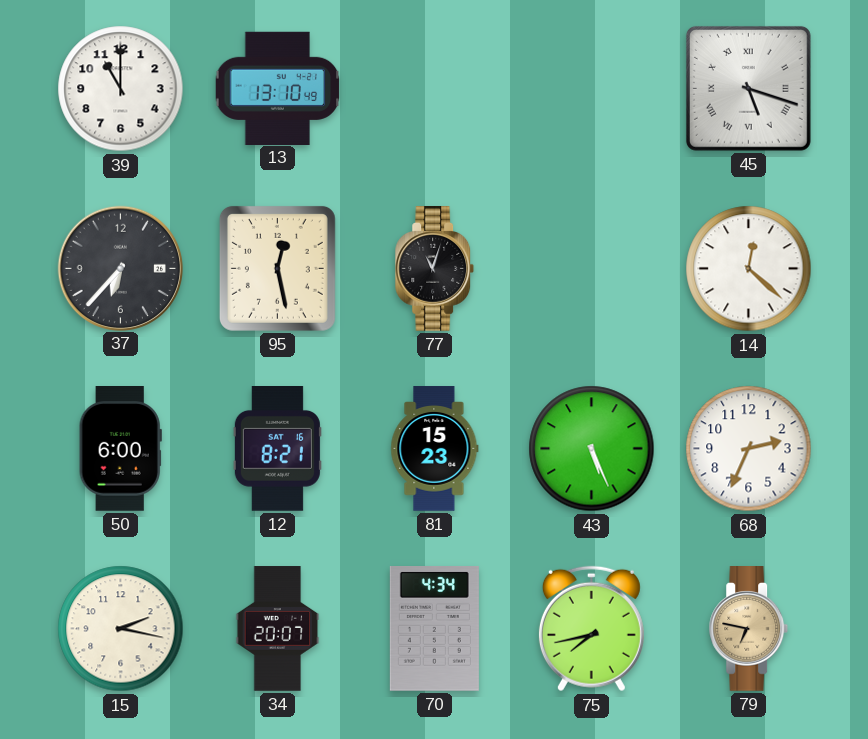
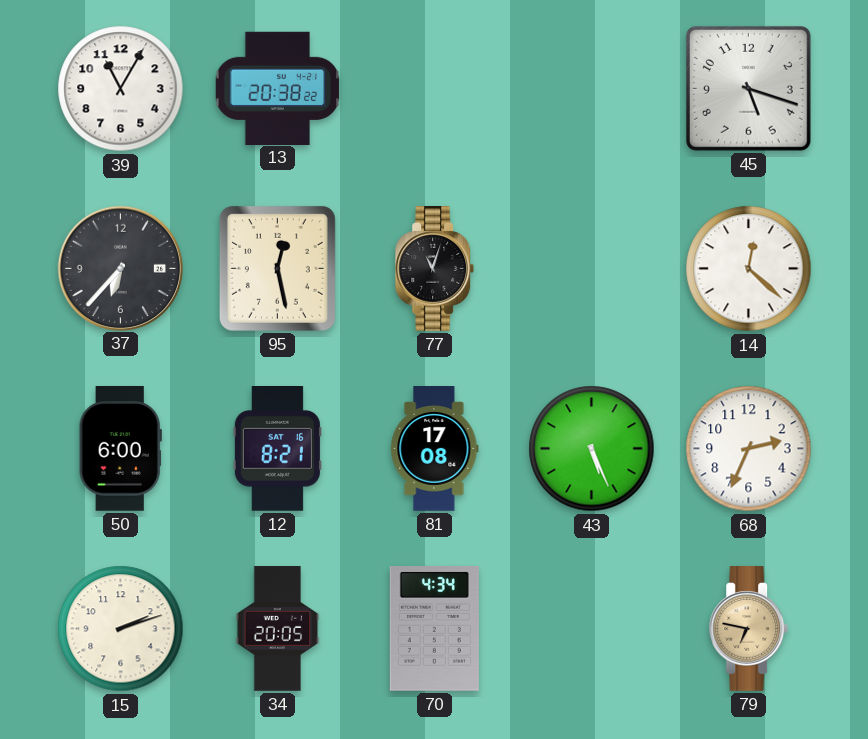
39: 11:00 -> 11:05
13: 13:10 -> 20:38
45 numerals: Roman -> Arabic
81: 15:23 -> 17:08
15: 2:17 -> 2:12
34: 20:07 -> 20:05
75: 7:43 -> none
